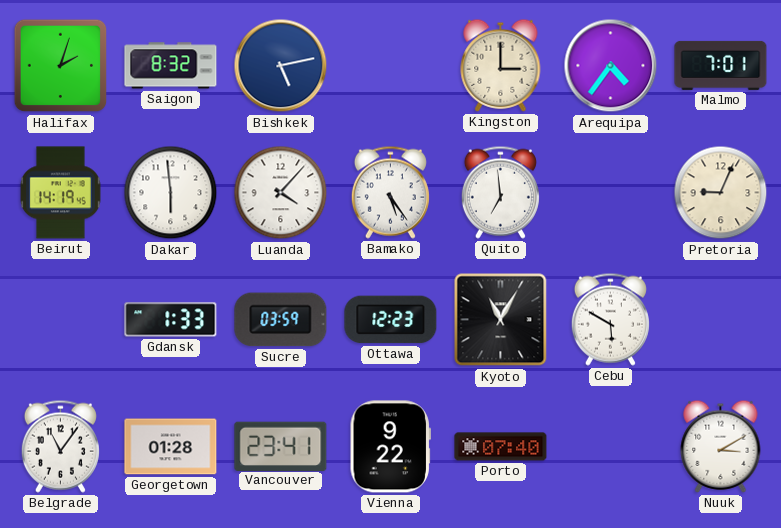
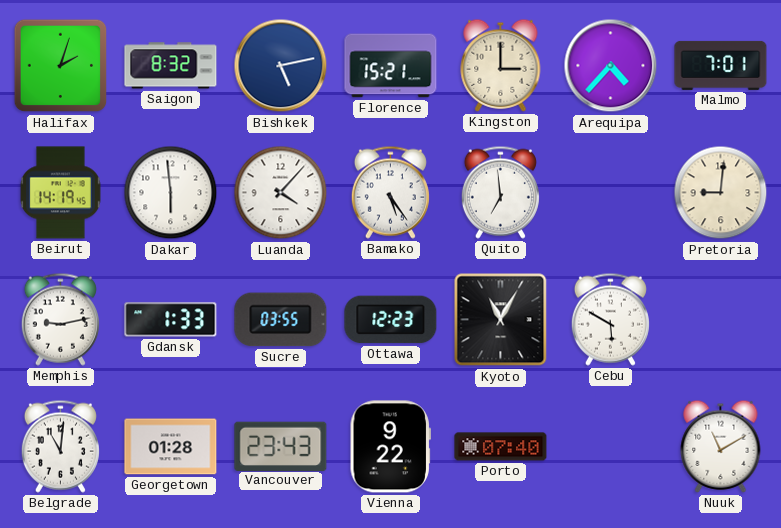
Florence: none -> 15:21
Arequipa: 4:36 -> 4:37
Pretoria: 9:04 -> 9:01
Memphis: none -> 9:13
Sucre: 03:59 -> 03:55
Belgrade: 11:06 -> 11:01
Vancouver: 23:41 -> 23:43
Nuuk: 3:10 -> 11:10
